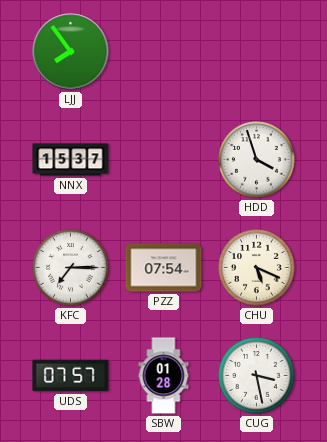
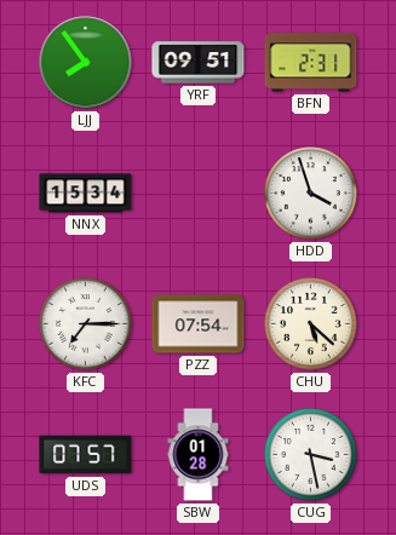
YRF: none -> 09:51
BFN: none -> 2:31
NNX: 15:37 -> 15:34
CHU: 5:19 -> 5:22
